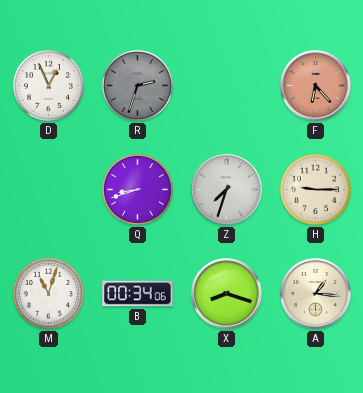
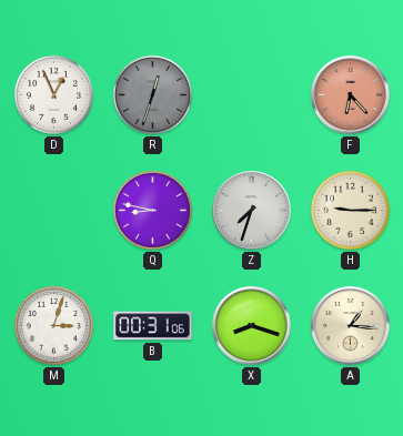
R: 2:33 -> 12:33
Q: 8:42 -> 8:47
M: 11:03 -> 3:03
B: 00:34 -> 00:31
